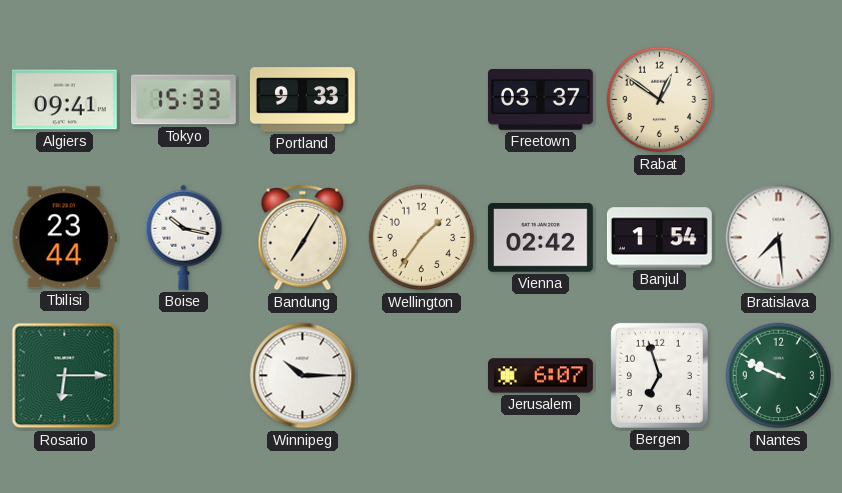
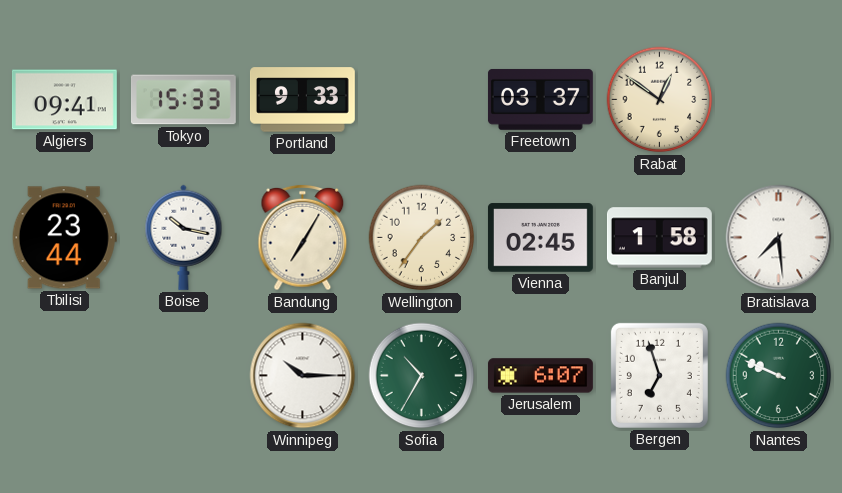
Vienna: 02:42 -> 02:45
Banjul: 1:54 -> 1:58
Rosario: 6:15 -> none
Sofia: none -> 10:35
